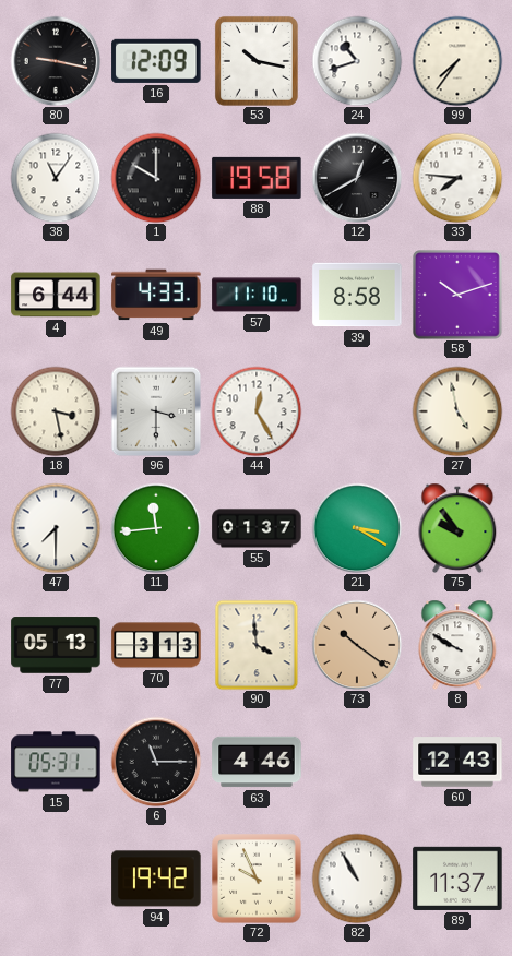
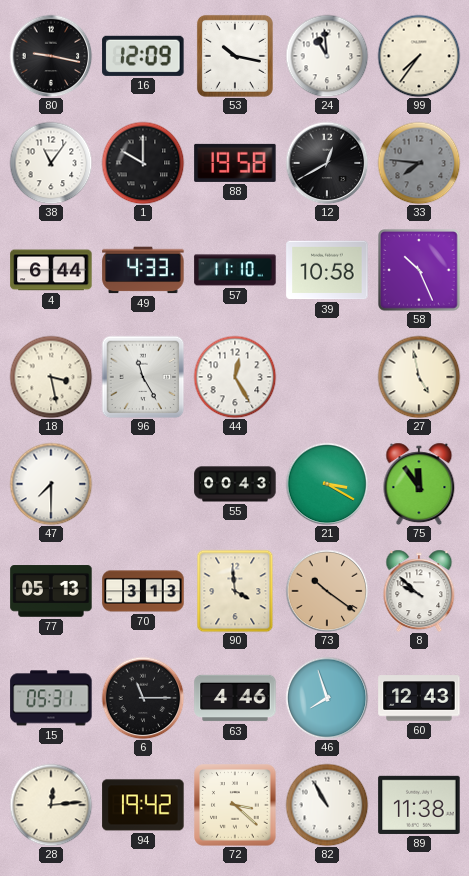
24: 10:42 -> 10:59
33 dial: white -> grey
39: 8:58 -> 10:58
58: 10:12 -> 10:26
96: 3:30 -> 11:25
11: 11:44 -> none
55: 01:37 -> 00:43
75: 9:54 -> 11:54
8: 9:50 -> 9:52
46: none -> 7:57
28: none -> 12:14
72: 9:56 -> 3:22
89: 11:37 -> 11:38
